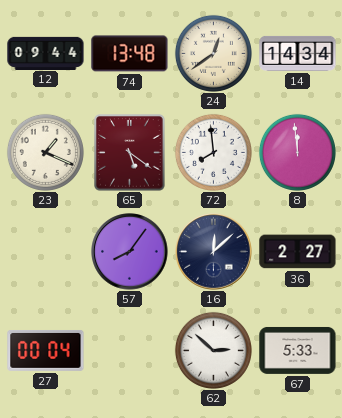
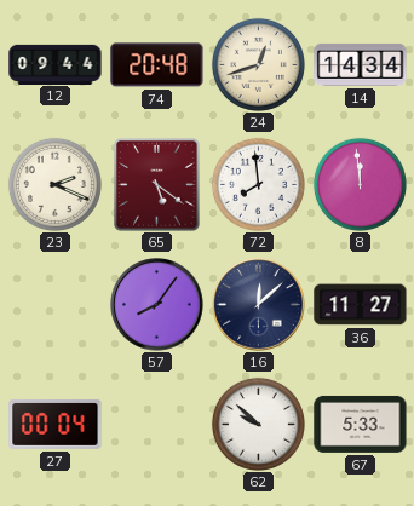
74: 13:48 -> 20:48
24: 12:39 -> 12:42
23: 1:19 -> 2:19
36: 2:27 -> 11:27
62: 2:52 -> 9:52
